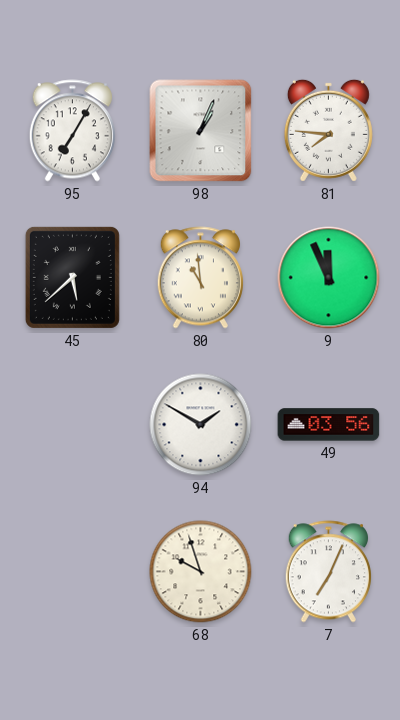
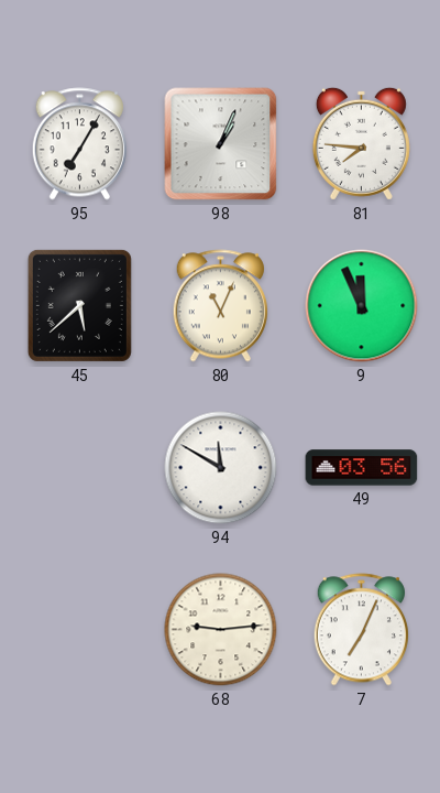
80: 10:59 -> 11:04
94: 1:50 -> 11:50
68: 9:57 -> 9:14
